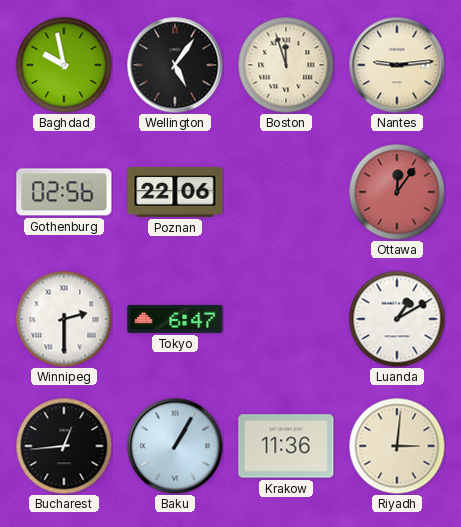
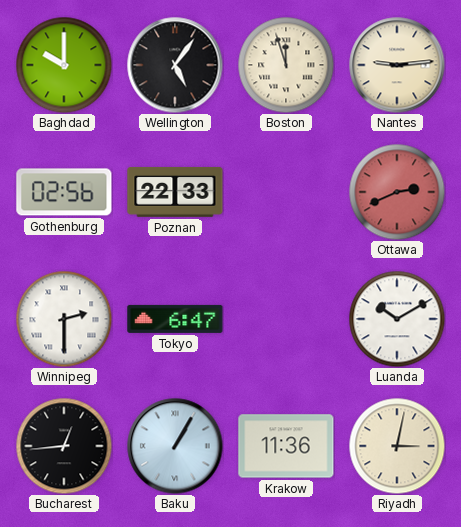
Baghdad: 9:58 -> 10:00
Poznan: 22:06 -> 22:33
Ottawa: 12:06 -> 2:41
Luanda: 1:10 -> 10:10
Riyadh: 3:01 -> 3:02
